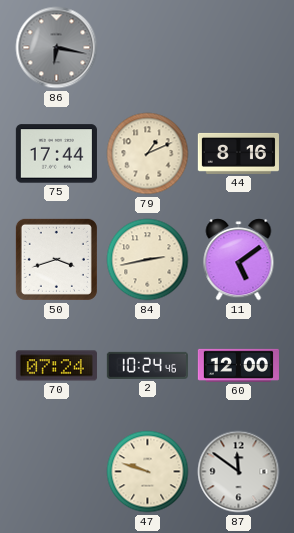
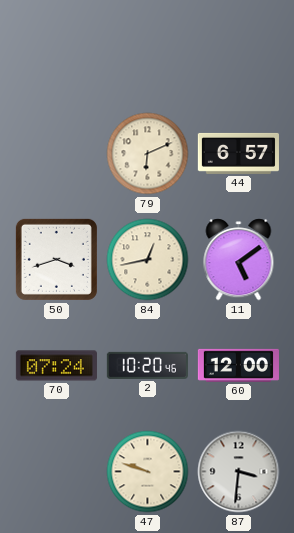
86: 6:17 -> none
75: 17:44 -> none
79: 1:11 -> 6:11
44: 8:16 -> 6:57
84: 2:43 -> 12:43
2: 10:24 -> 10:20
87: 11:51 -> 3:31
